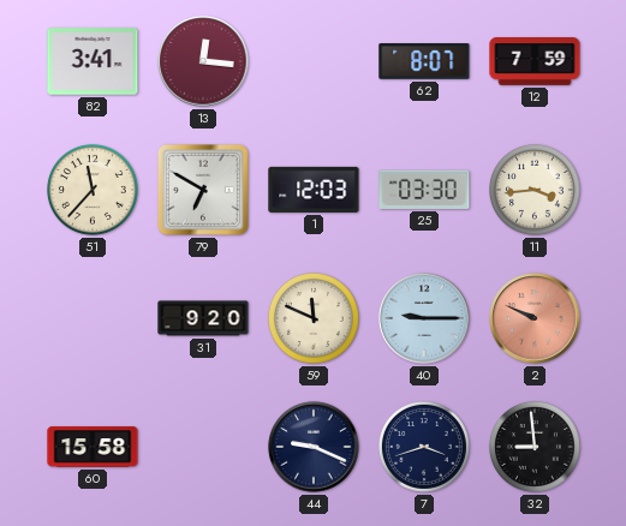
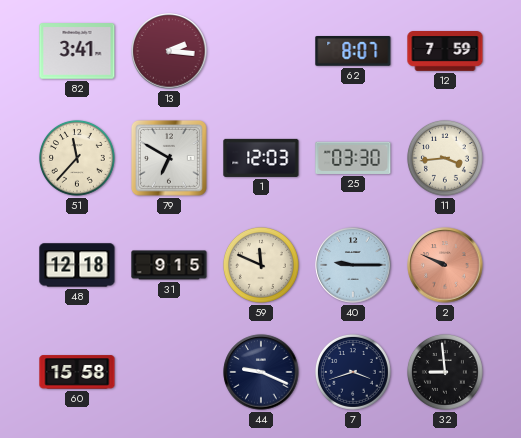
13: 12:16 -> 2:16
48: none -> 12:18
31: 9:20 -> 9:15
